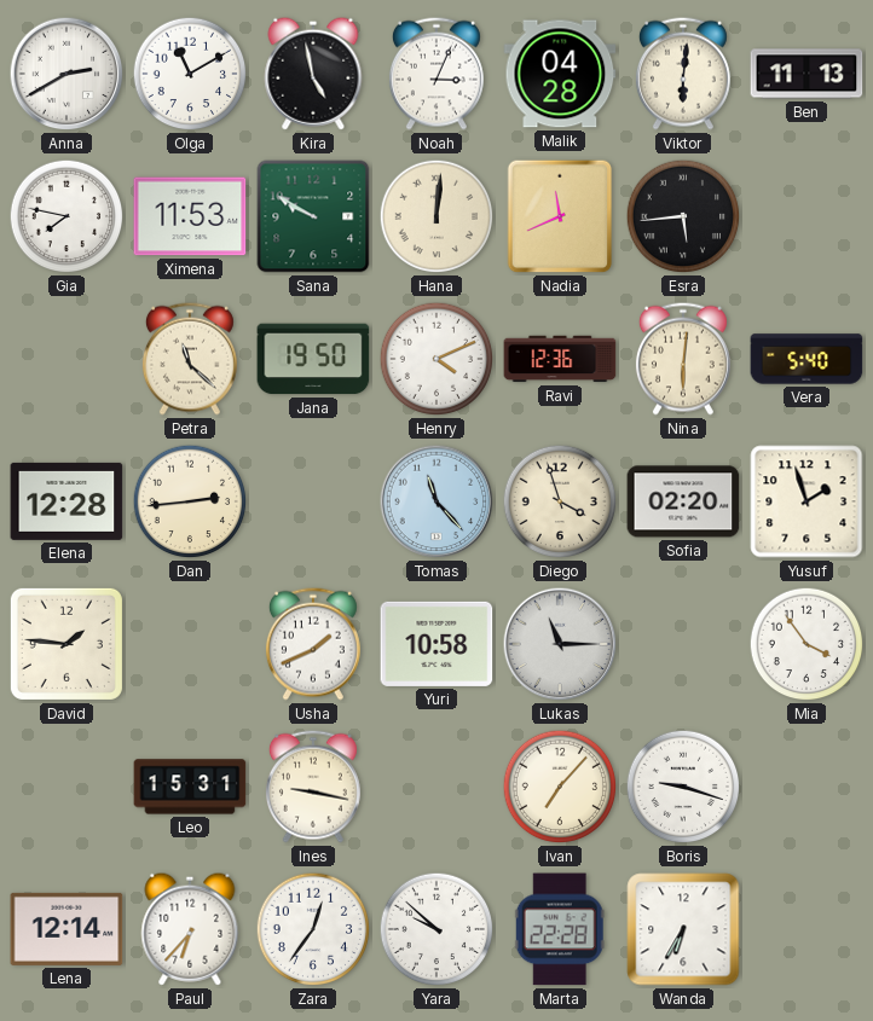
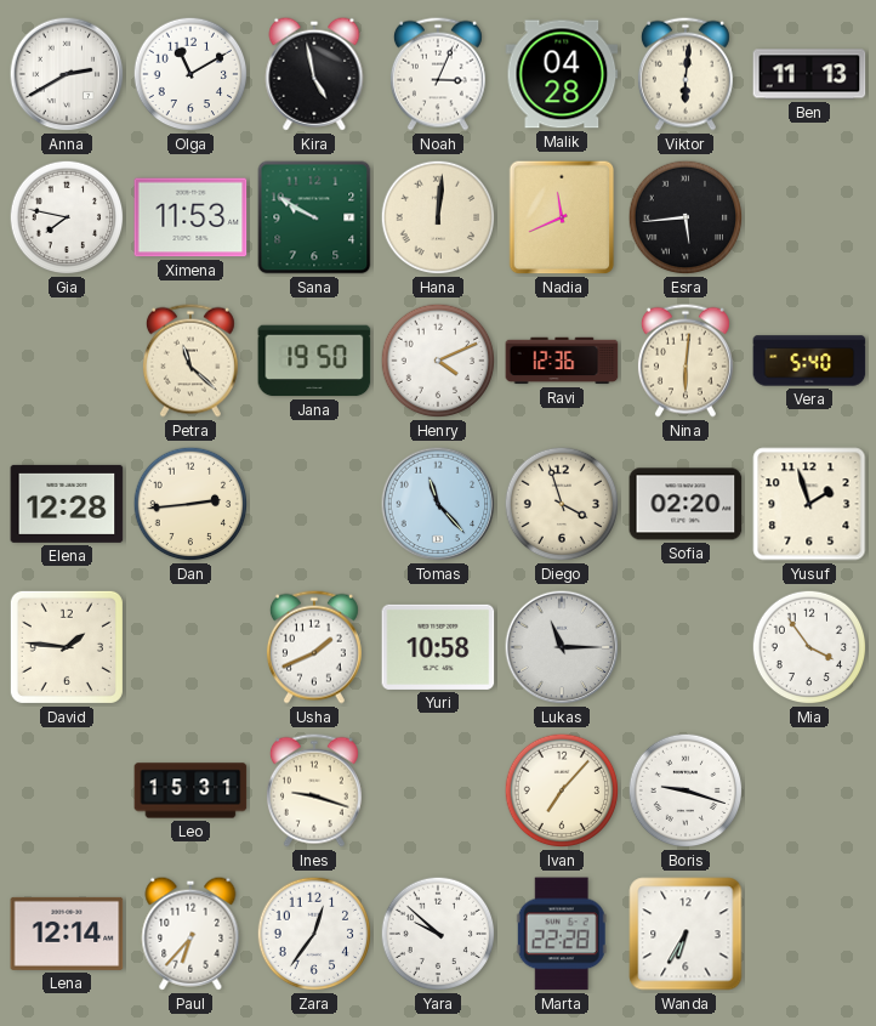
Ines: 9:17 -> 9:18
